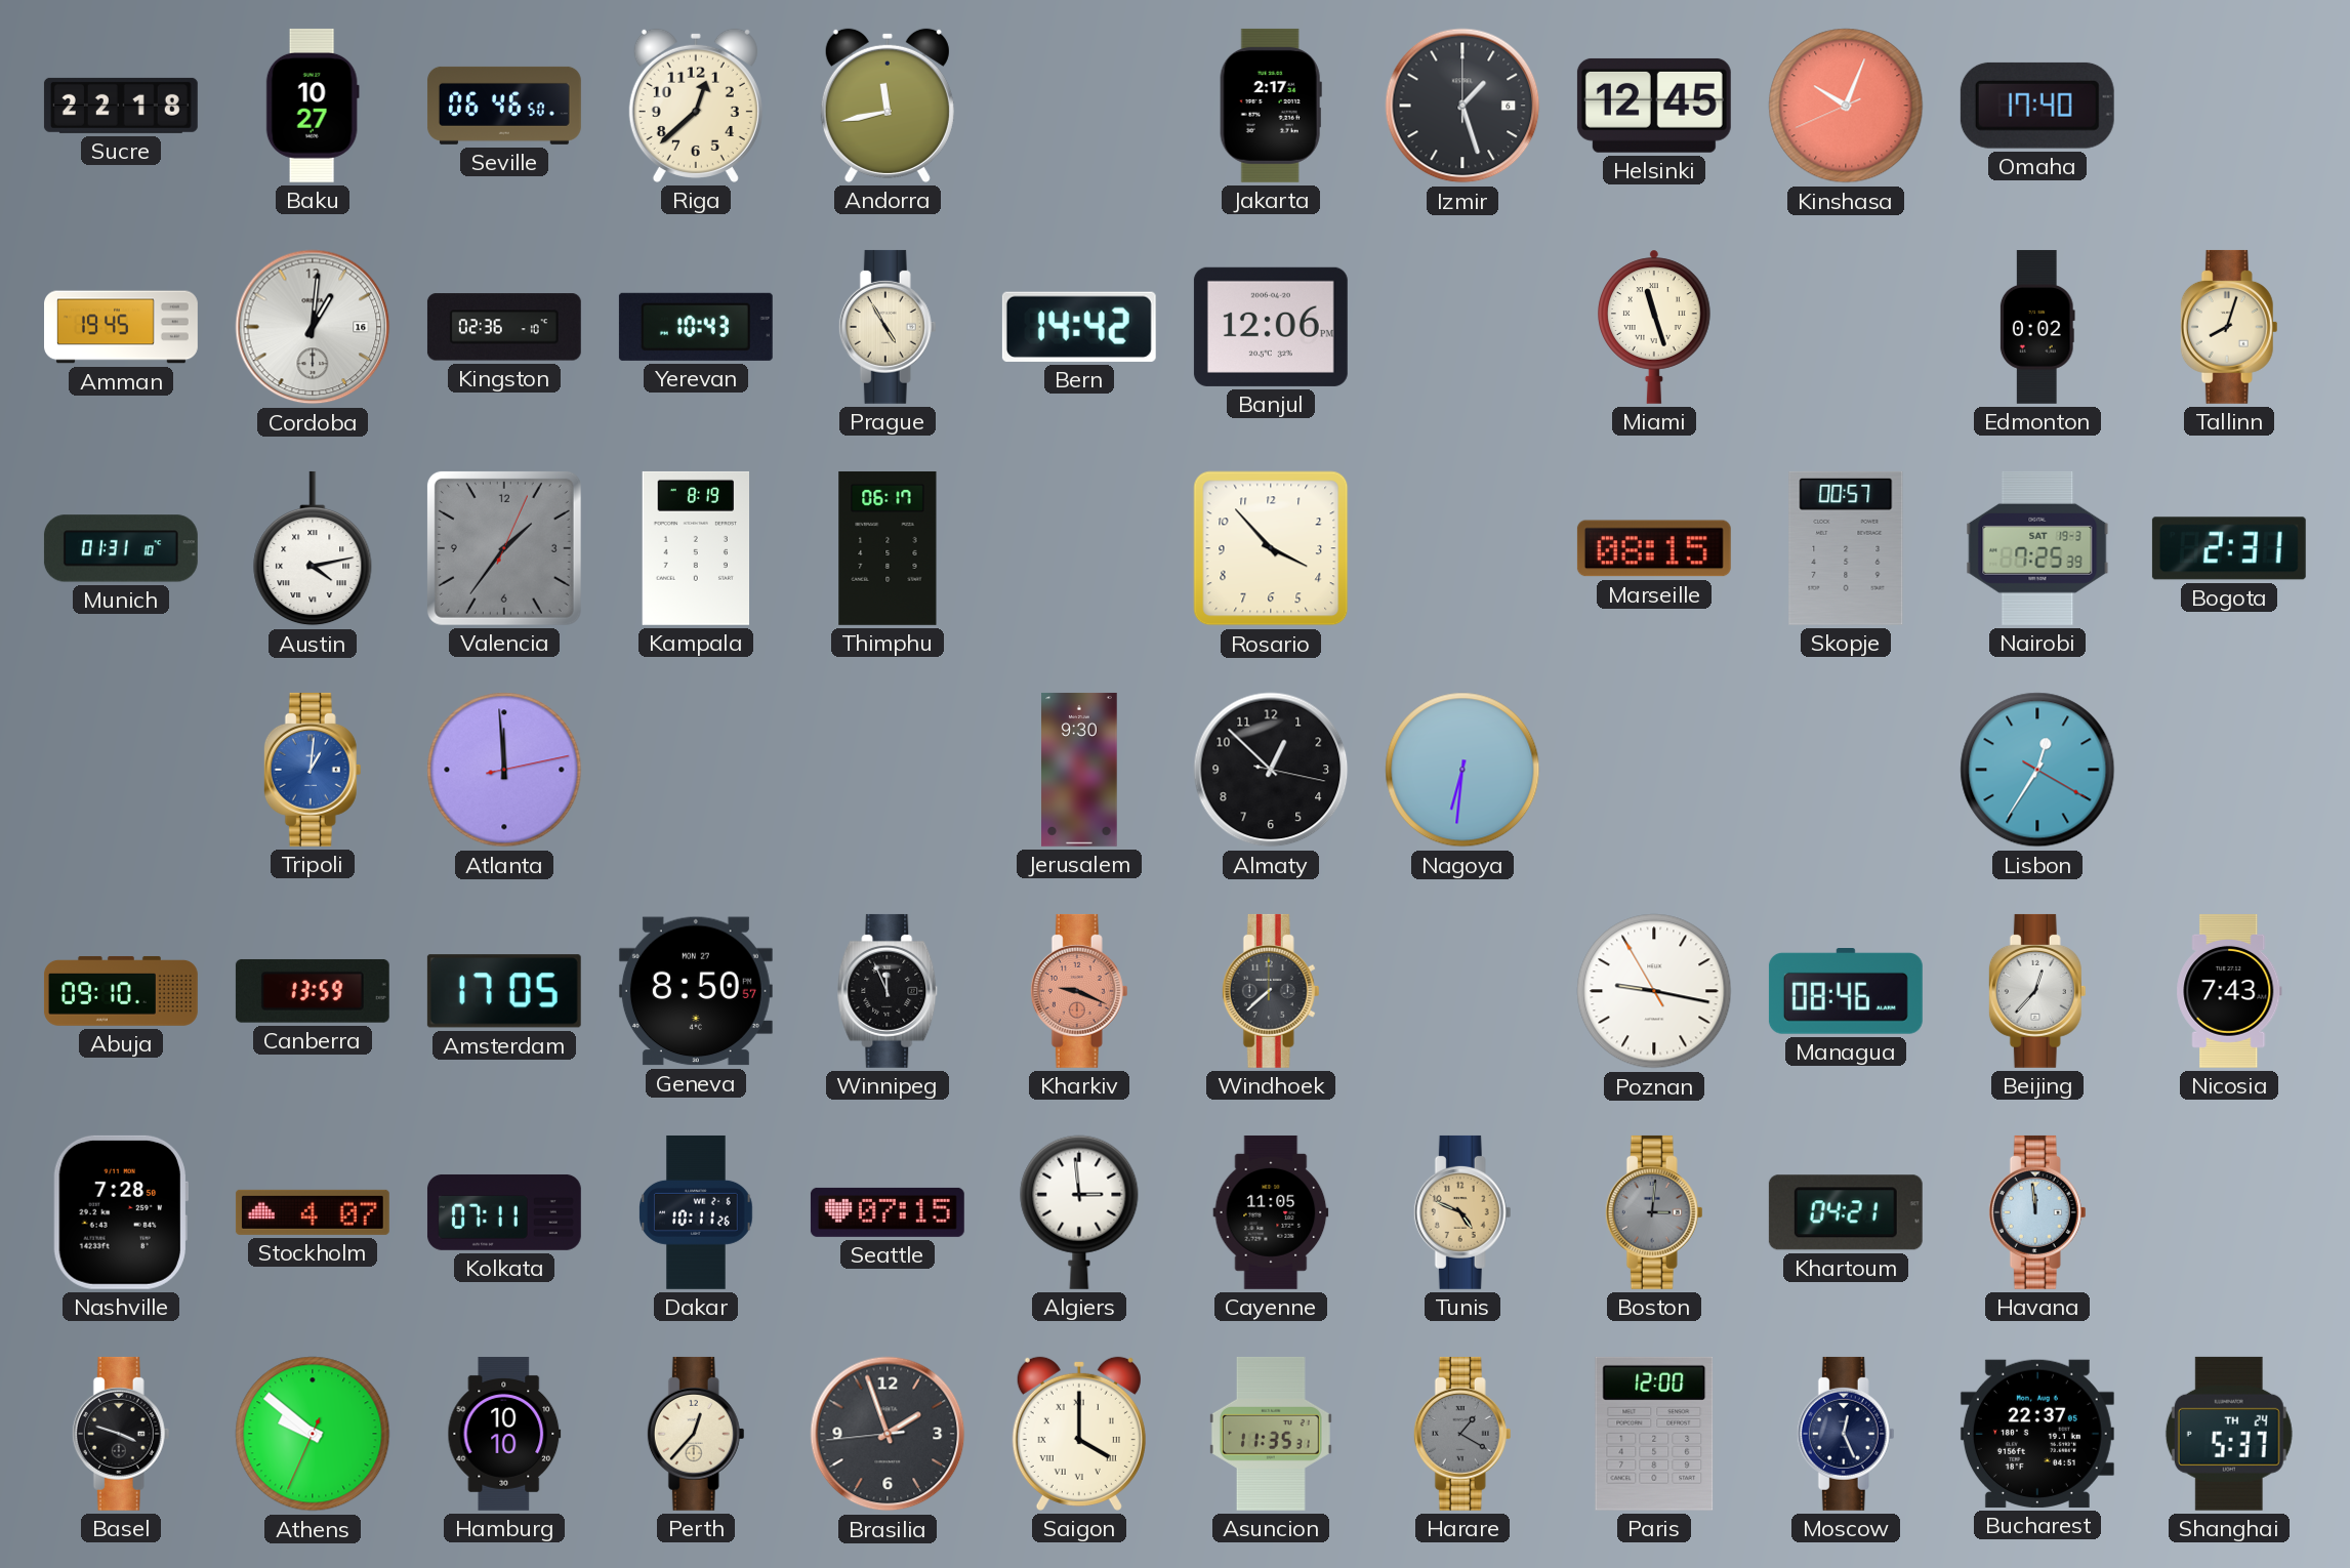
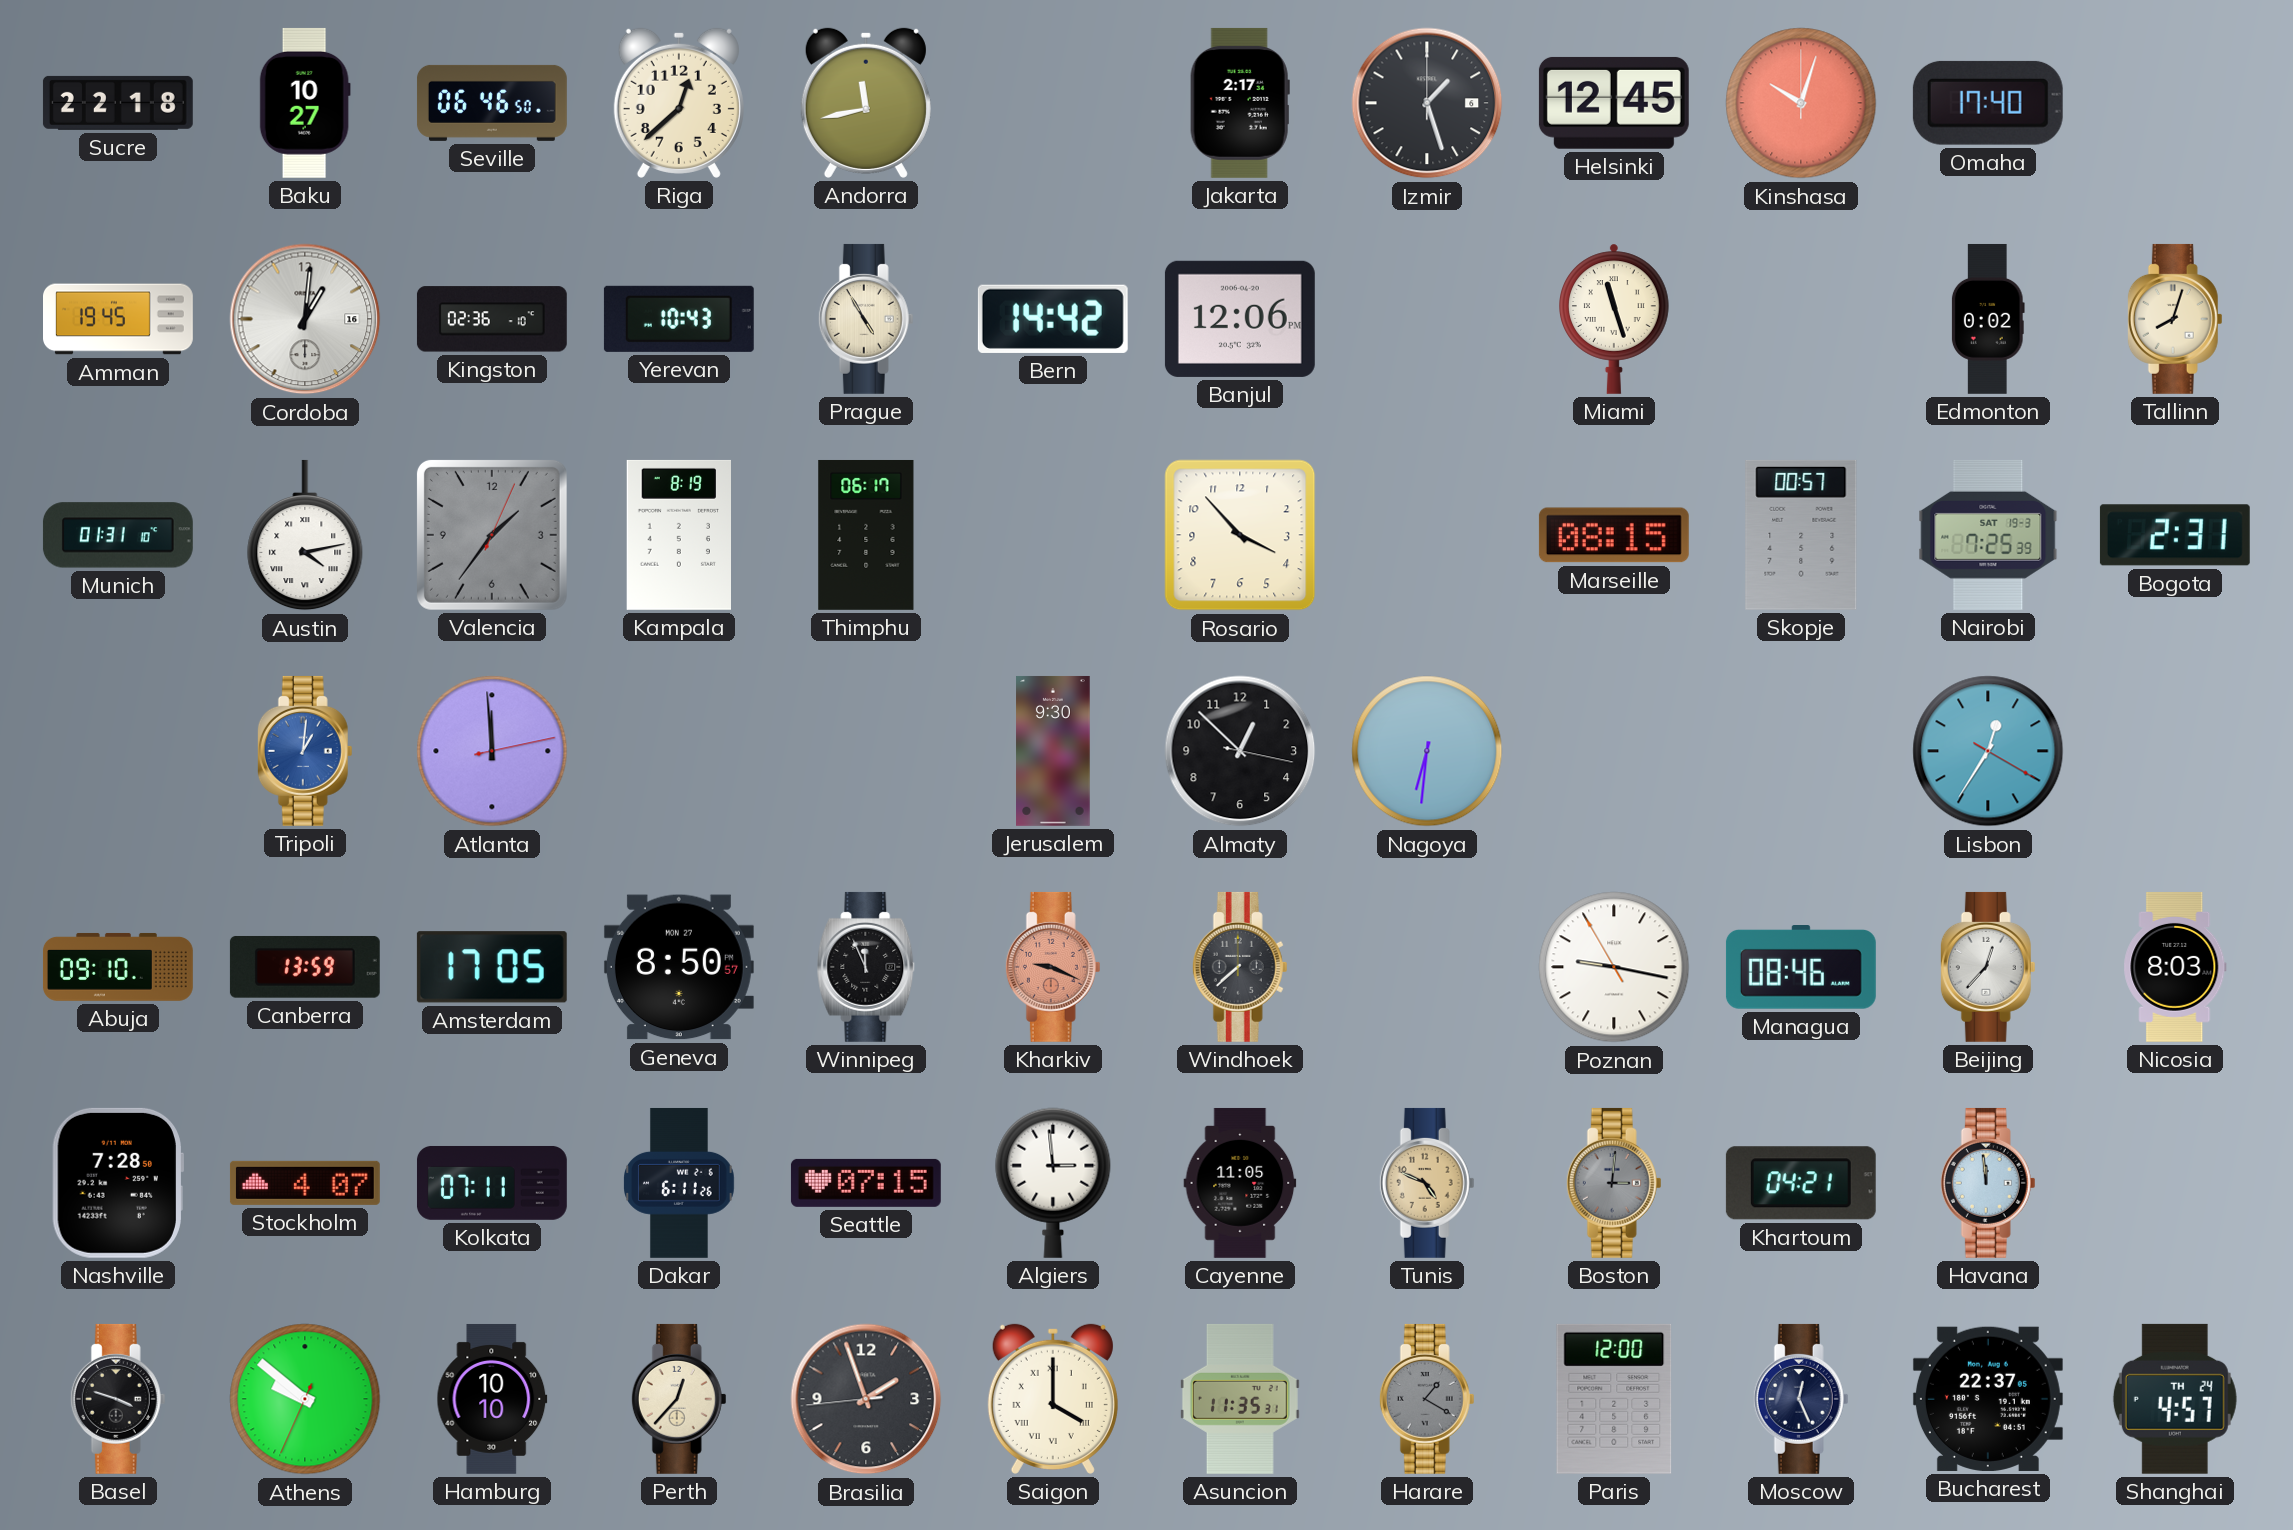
Kinshasa: 10:03:41 -> 10:03:00
Nicosia: 7:43 -> 8:03
Dakar: 10:11 -> 6:11
Shanghai: 5:37 -> 4:57
